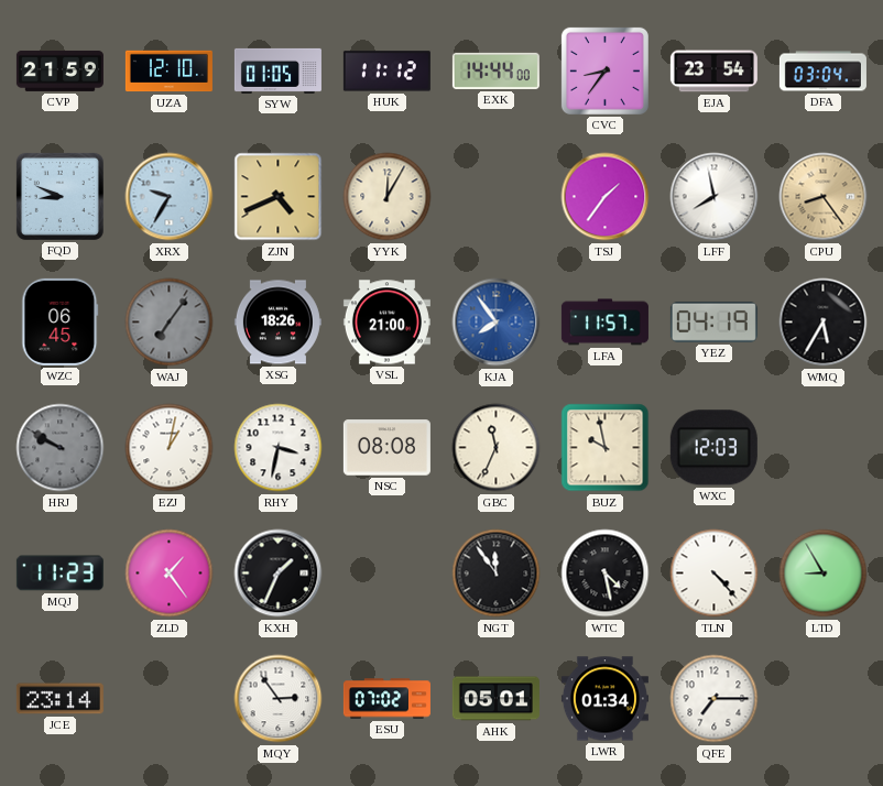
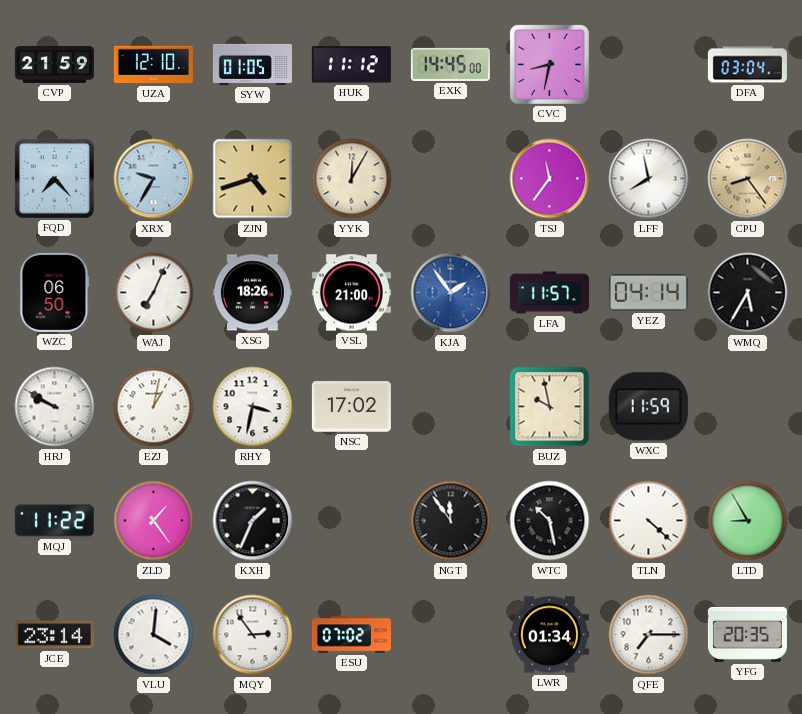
EXK: 14:44 -> 14:45
CVC: 8:36 -> 8:32
EJA: 23:54 -> none
FQD: 8:49 -> 7:23
ZJN: 4:41 -> 4:42
TSJ: 1:36 -> 11:36
WZC: 06:45 -> 06:50
WAJ: 7:06 -> 7:04
WAJ dial: grey -> white
KJA: 7:54 -> 1:54
YEZ: 04:19 -> 04:14
HRJ dial: grey -> white
NSC: 08:08 -> 17:02
GBC: 11:34 -> none
WXC: 12:03 -> 11:59
MQJ: 11:23 -> 11:22
WTC: 4:28 -> 10:28
TLN: 4:23 -> 4:22
VLU: none -> 4:01
AHK: 05:01 -> none
YFG: none -> 20:35
